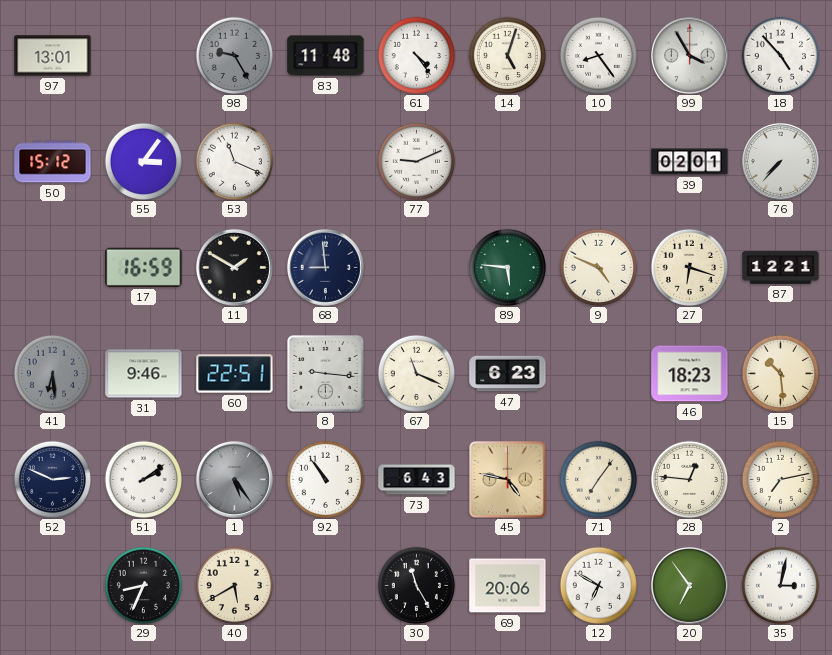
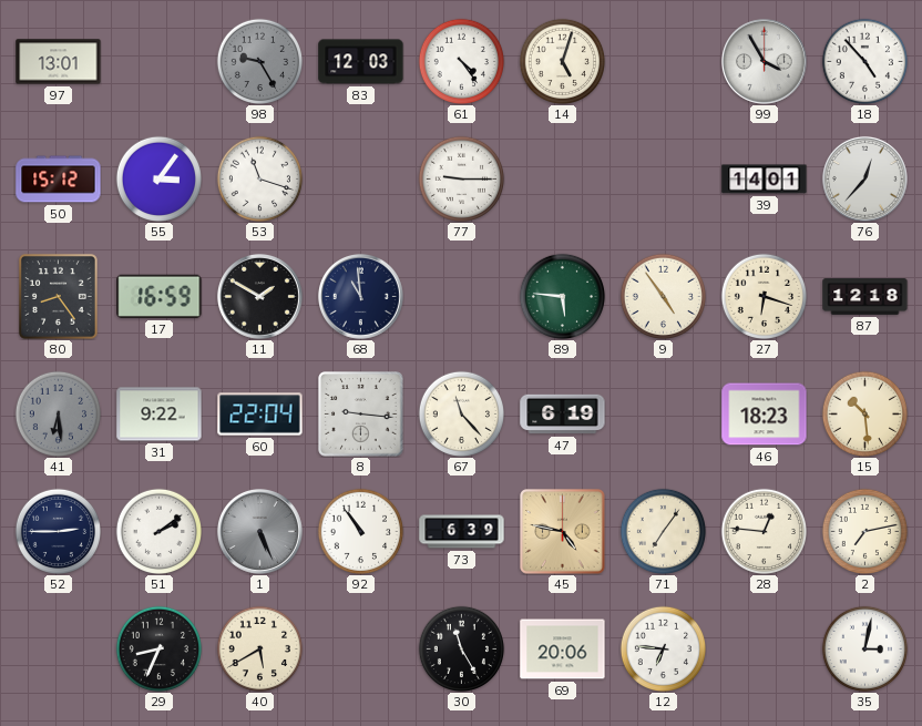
83: 11:48 -> 12:03
10: 8:24 -> none
53: 11:19 -> 11:18
77: 9:11 -> 9:15
39: 02:01 -> 14:01
76: 7:37 -> 12:37
80: none -> 8:24
68: 8:59 -> 10:59
9: 4:49 -> 4:54
87: 12:21 -> 12:18
31: 9:46 -> 9:22
60: 22:51 -> 22:04
67: 11:19 -> 11:23
47: 6:23 -> 6:19
52: 2:49 -> 2:45
1: 5:24 -> 5:26
73: 6:43 -> 6:39
12: 6:50 -> 6:46
20: 6:54 -> none
